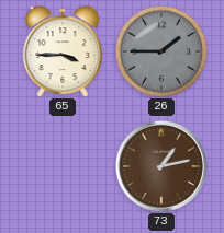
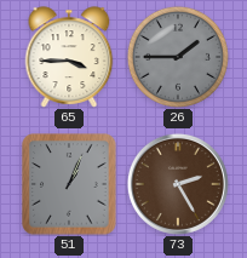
51: none -> 1:04
73: 1:13 -> 2:25
